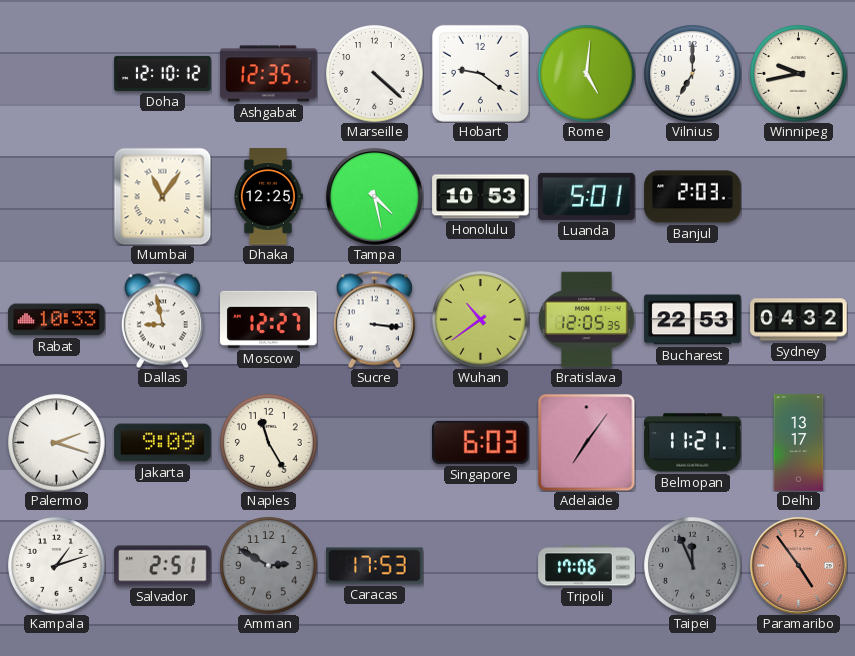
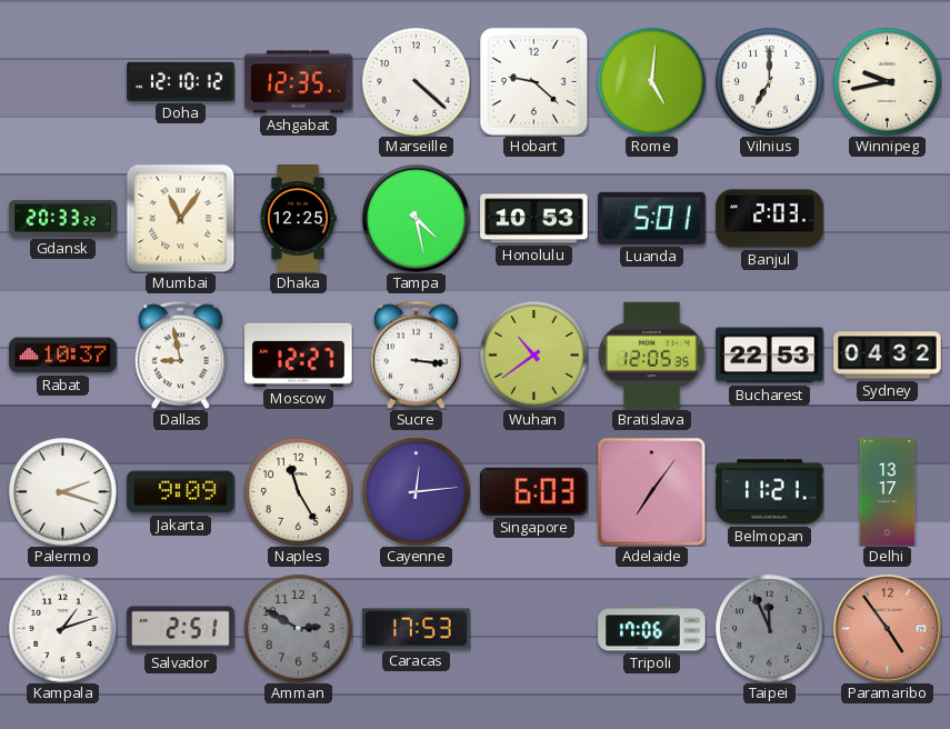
Hobart: 9:21 -> 9:22
Gdansk: none -> 20:33
Rabat: 10:33 -> 10:37
Cayenne: none -> 12:14
